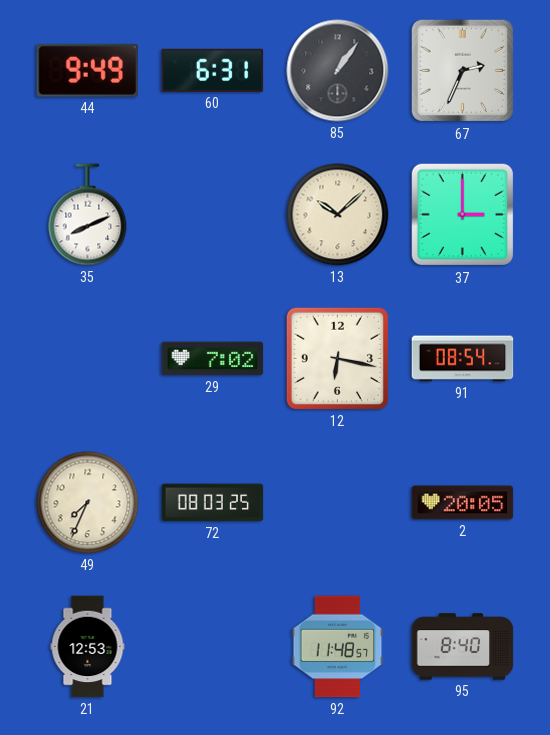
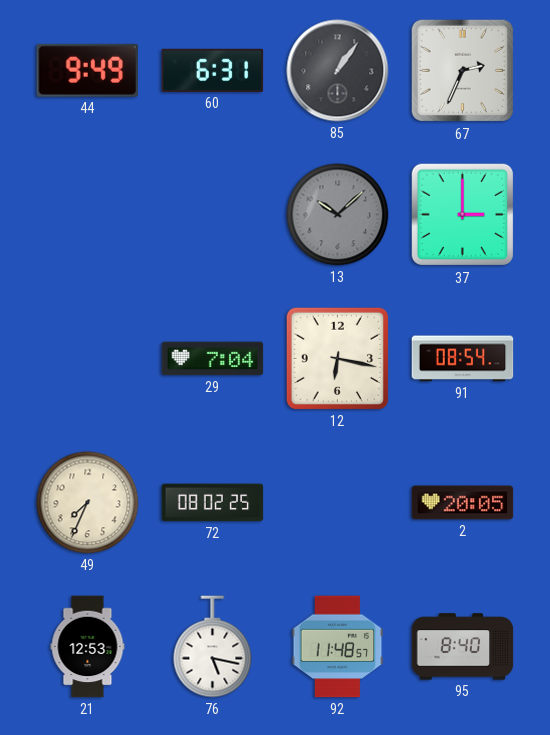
35: 8:11 -> none
13 dial: cream -> grey
29: 7:02 -> 7:04
72: 08:03 -> 08:02
76: none -> 5:17
